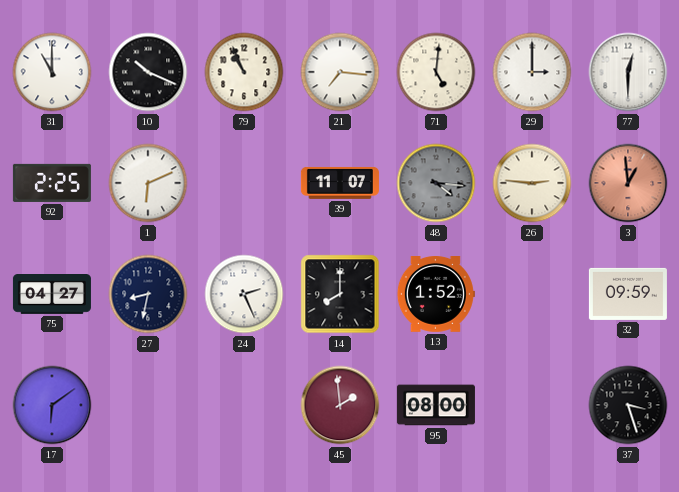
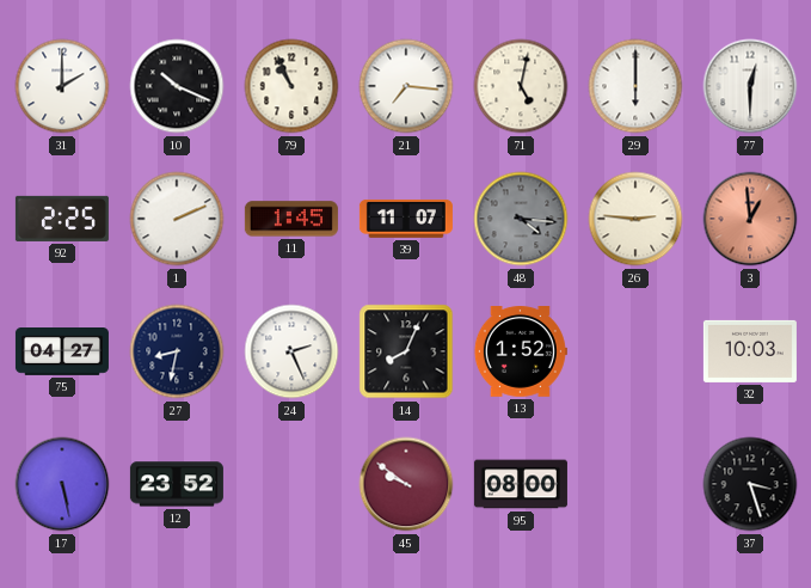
31: 11:00 -> 2:00
71: 5:01 -> 5:02
29: 3:00 -> 6:00
1: 6:11 -> 2:11
11: none -> 1:45
14: 8:00 -> 8:04
32: 09:59 -> 10:03
17: 6:09 -> 5:28
12: none -> 23:52
45: 1:59 -> 9:51
